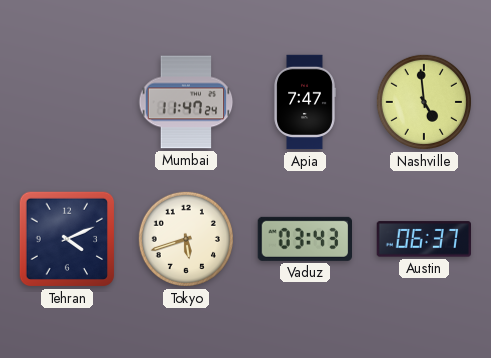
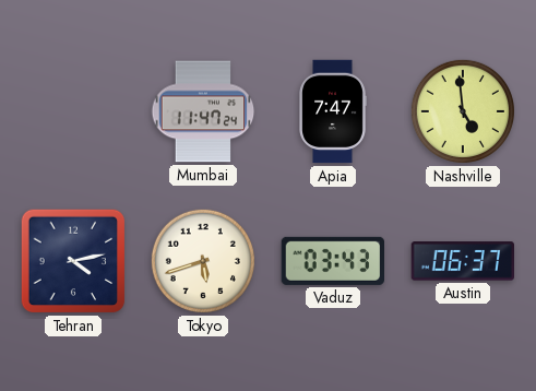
Tehran: 4:11 -> 4:13
